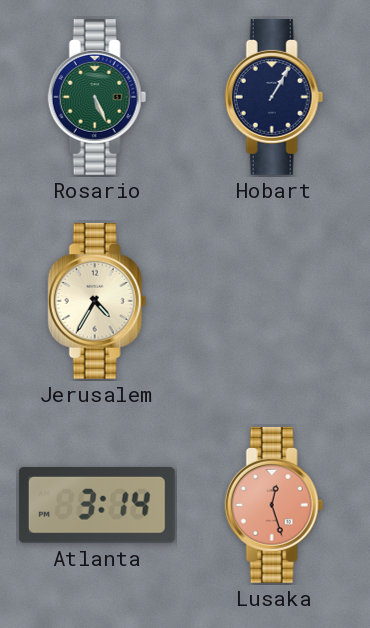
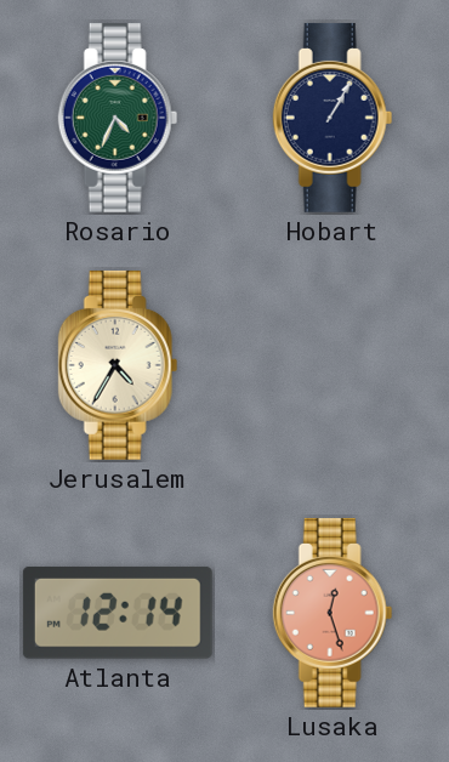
Rosario: 5:26 -> 4:34
Atlanta: 3:14 -> 12:14
